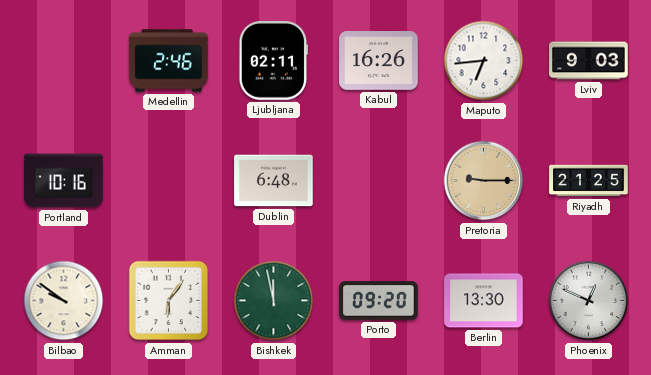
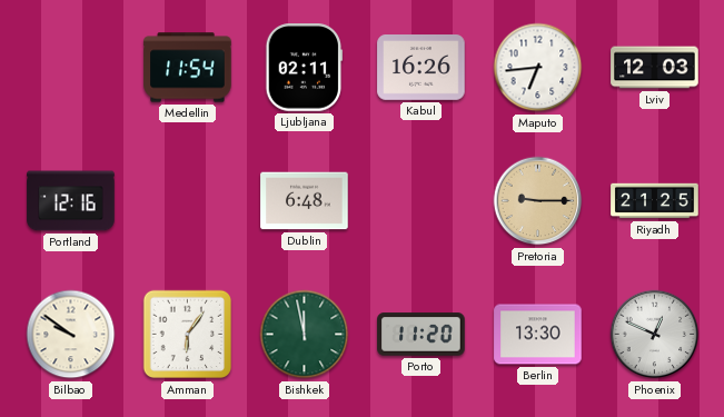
Medellin: 2:46 -> 11:54
Lviv: 9:03 -> 12:03
Portland: 10:16 -> 12:16
Porto: 09:20 -> 11:20
